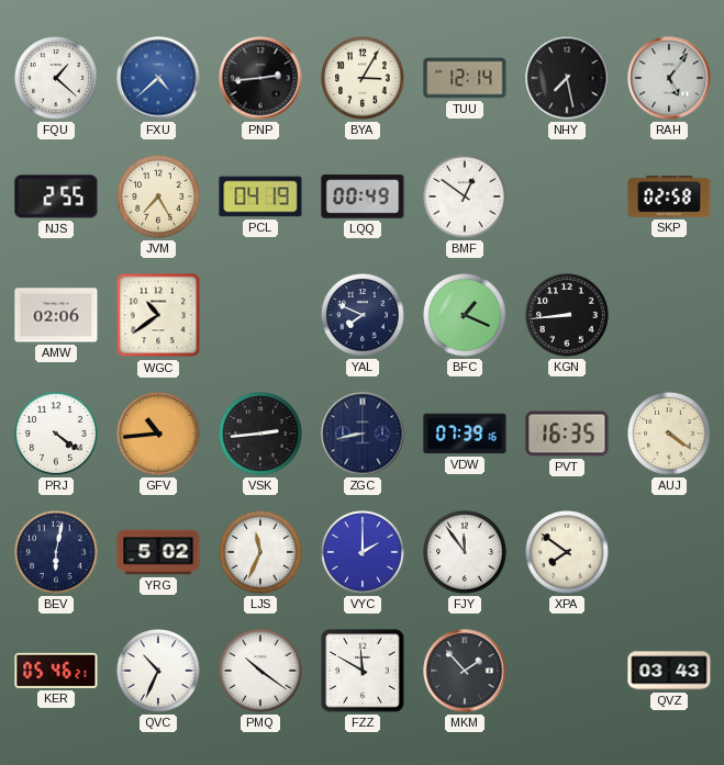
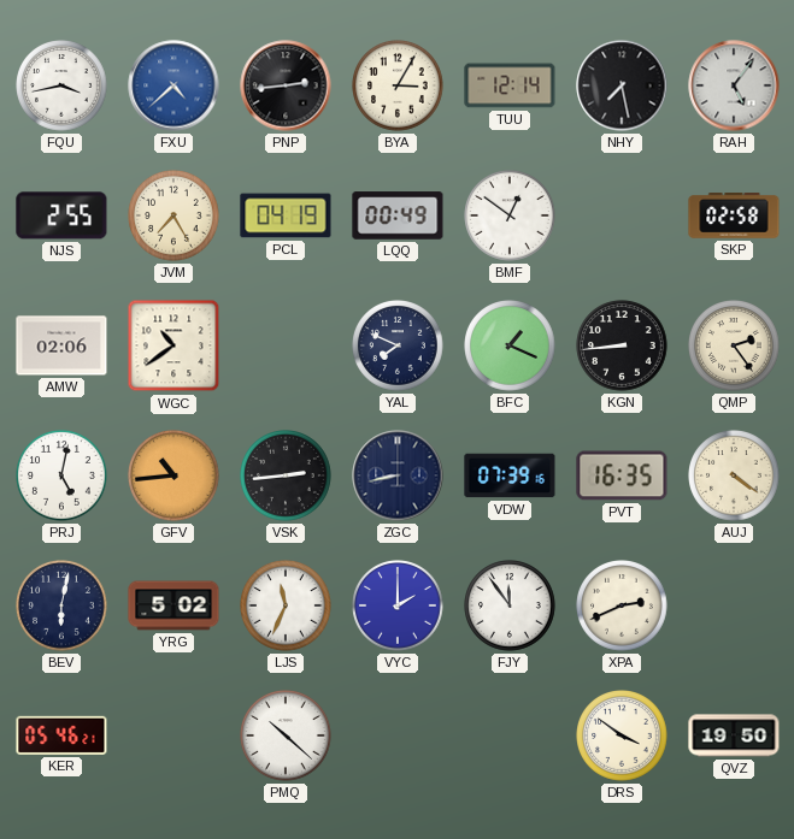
FQU: 1:22 -> 3:43
QMP: none -> 2:24
PRJ: 4:21 -> 5:02
XPA: 7:51 -> 2:41
QVC: 10:34 -> none
PMQ: 10:21 -> 10:22
FZZ: 11:50 -> none
MKM: 1:53 -> none
DRS: none -> 3:51
QVZ: 03:43 -> 19:50
